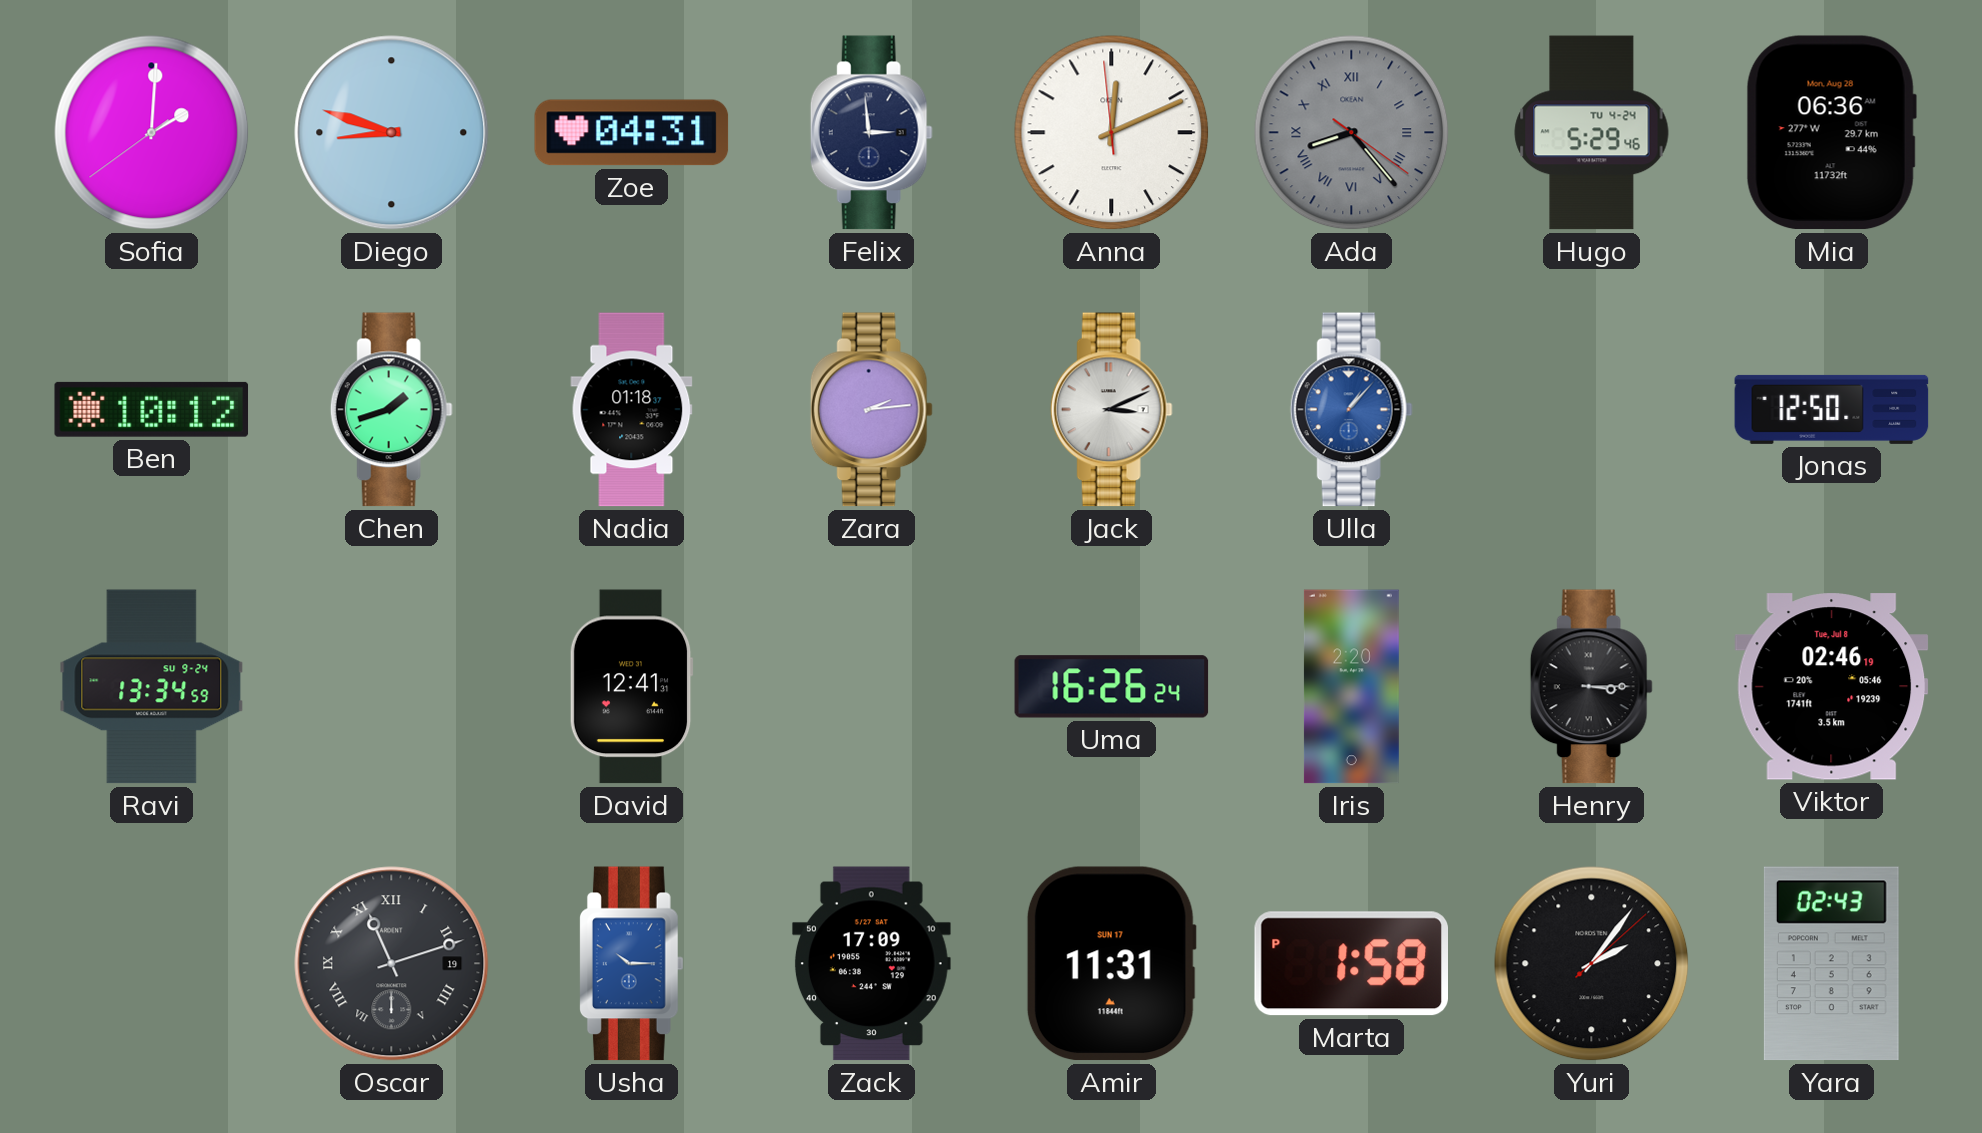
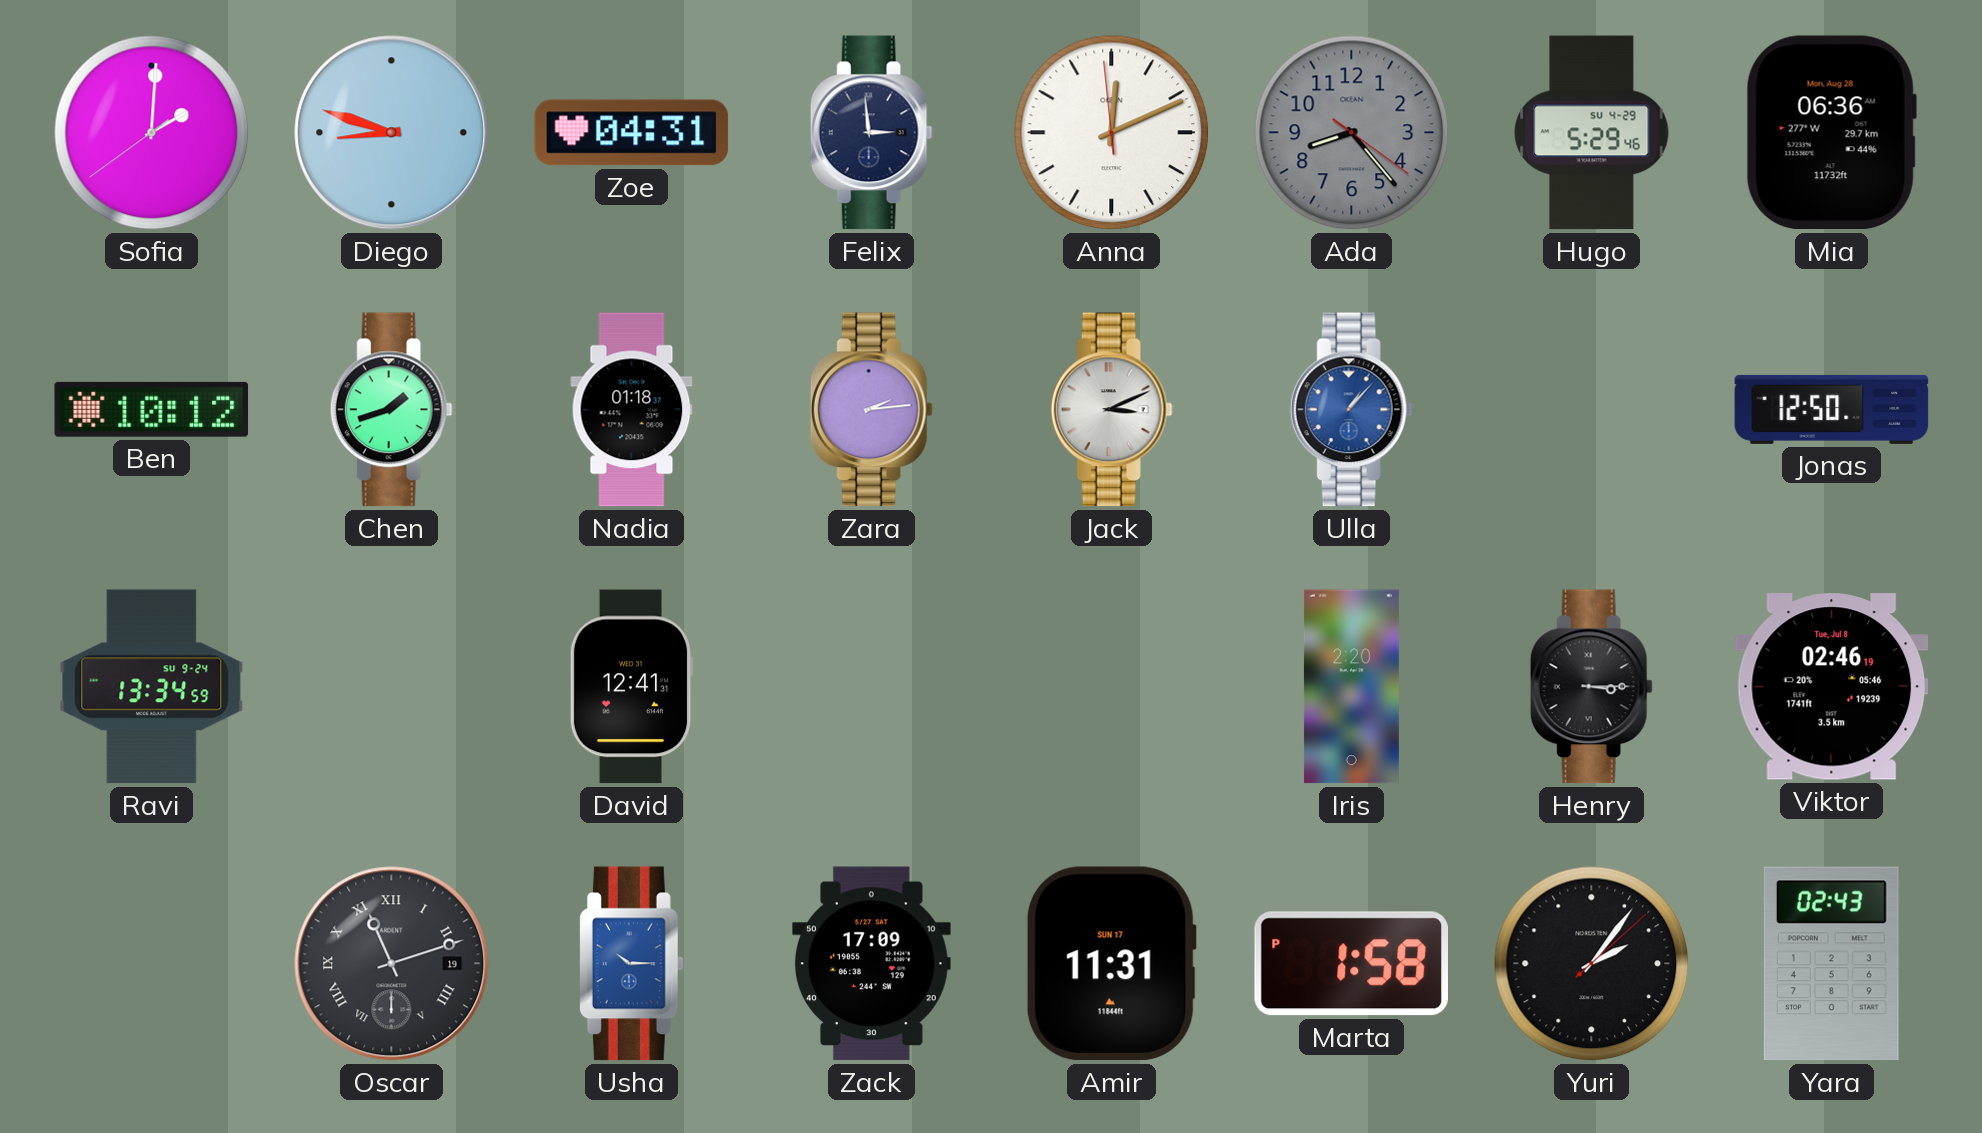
Ada numerals: Roman -> Arabic
Hugo date: TU 4-24 -> SU 4-29
Uma: 16:26 -> none
